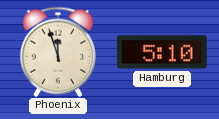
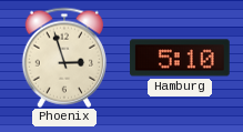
Phoenix: 11:57 -> 2:57
